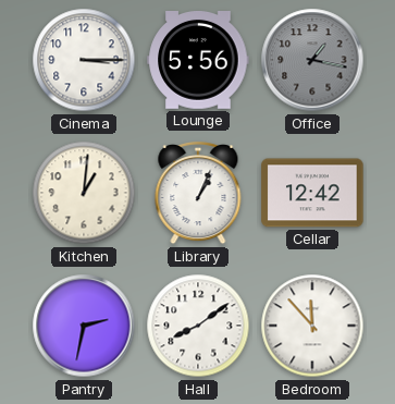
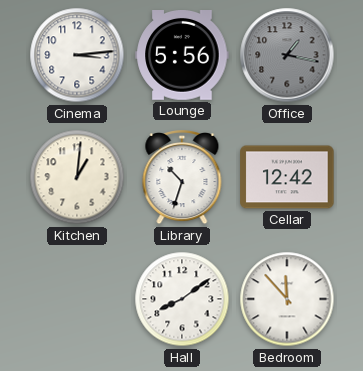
Cinema: 3:15 -> 3:14
Library: 1:04 -> 10:33
Pantry: 2:32 -> none
